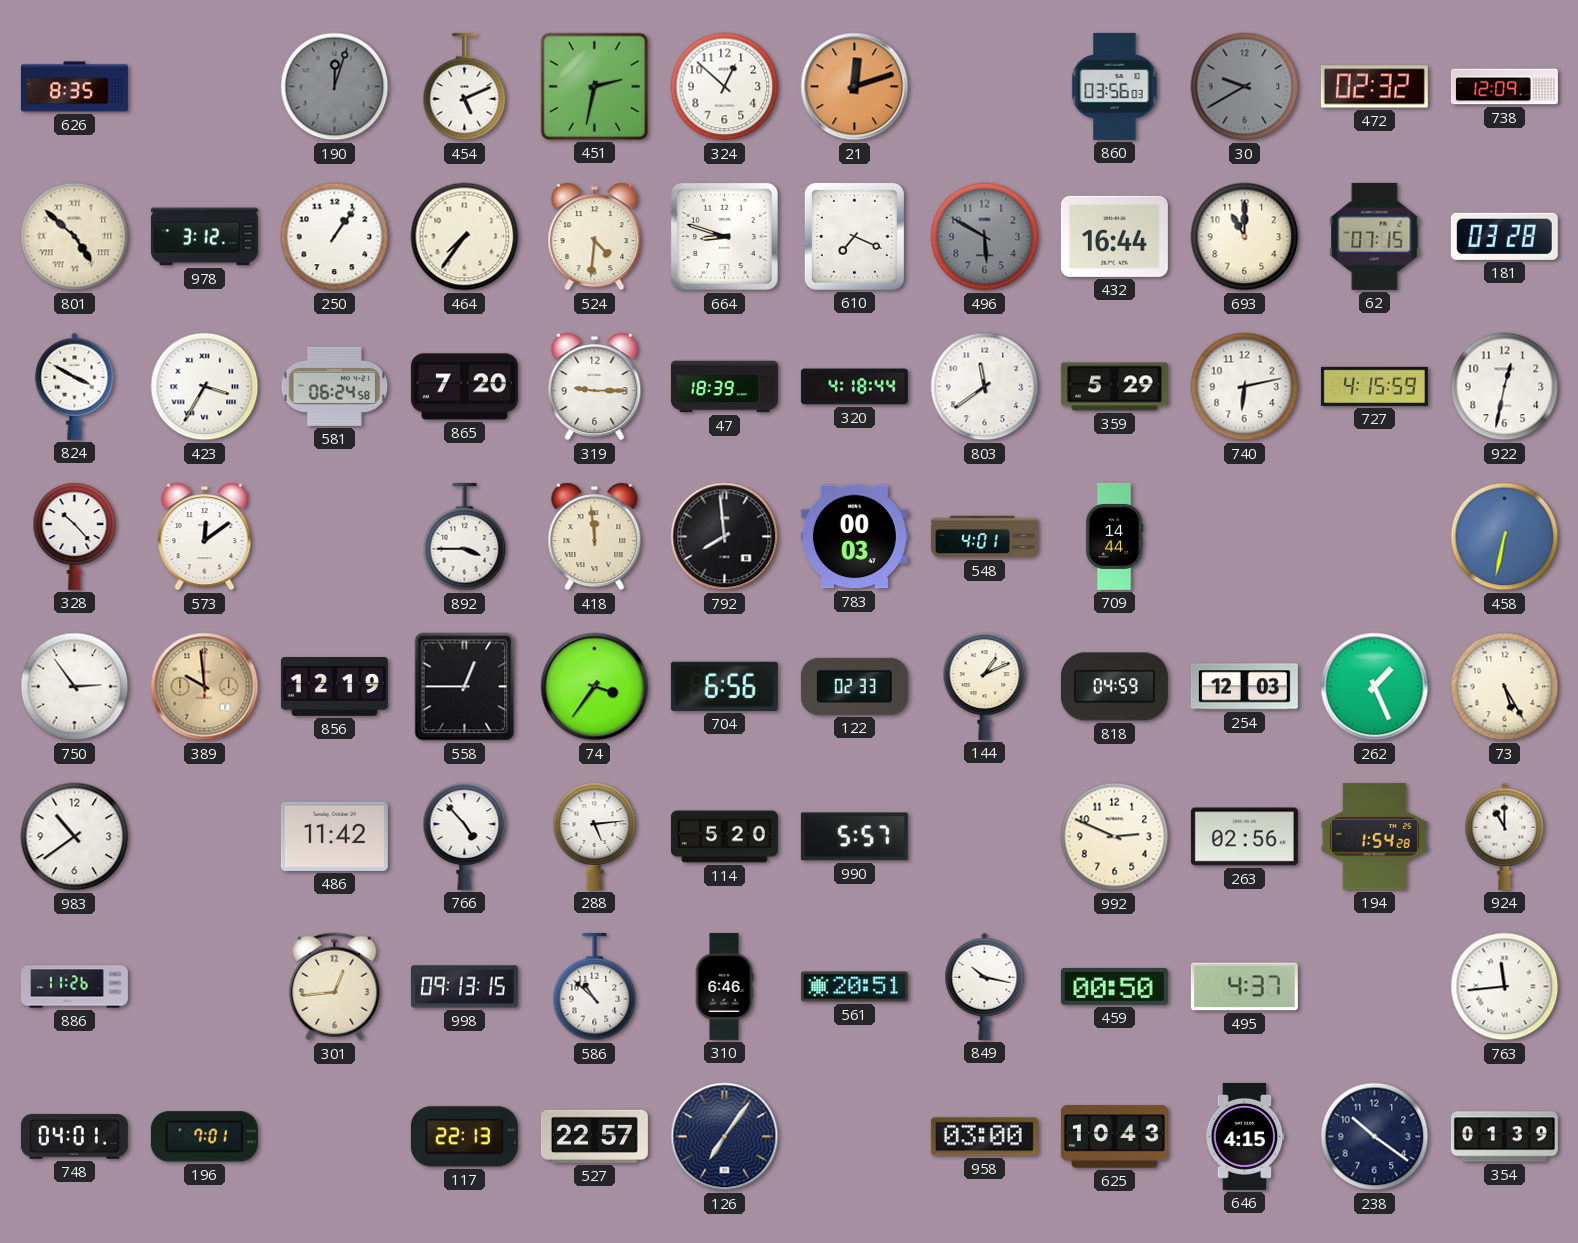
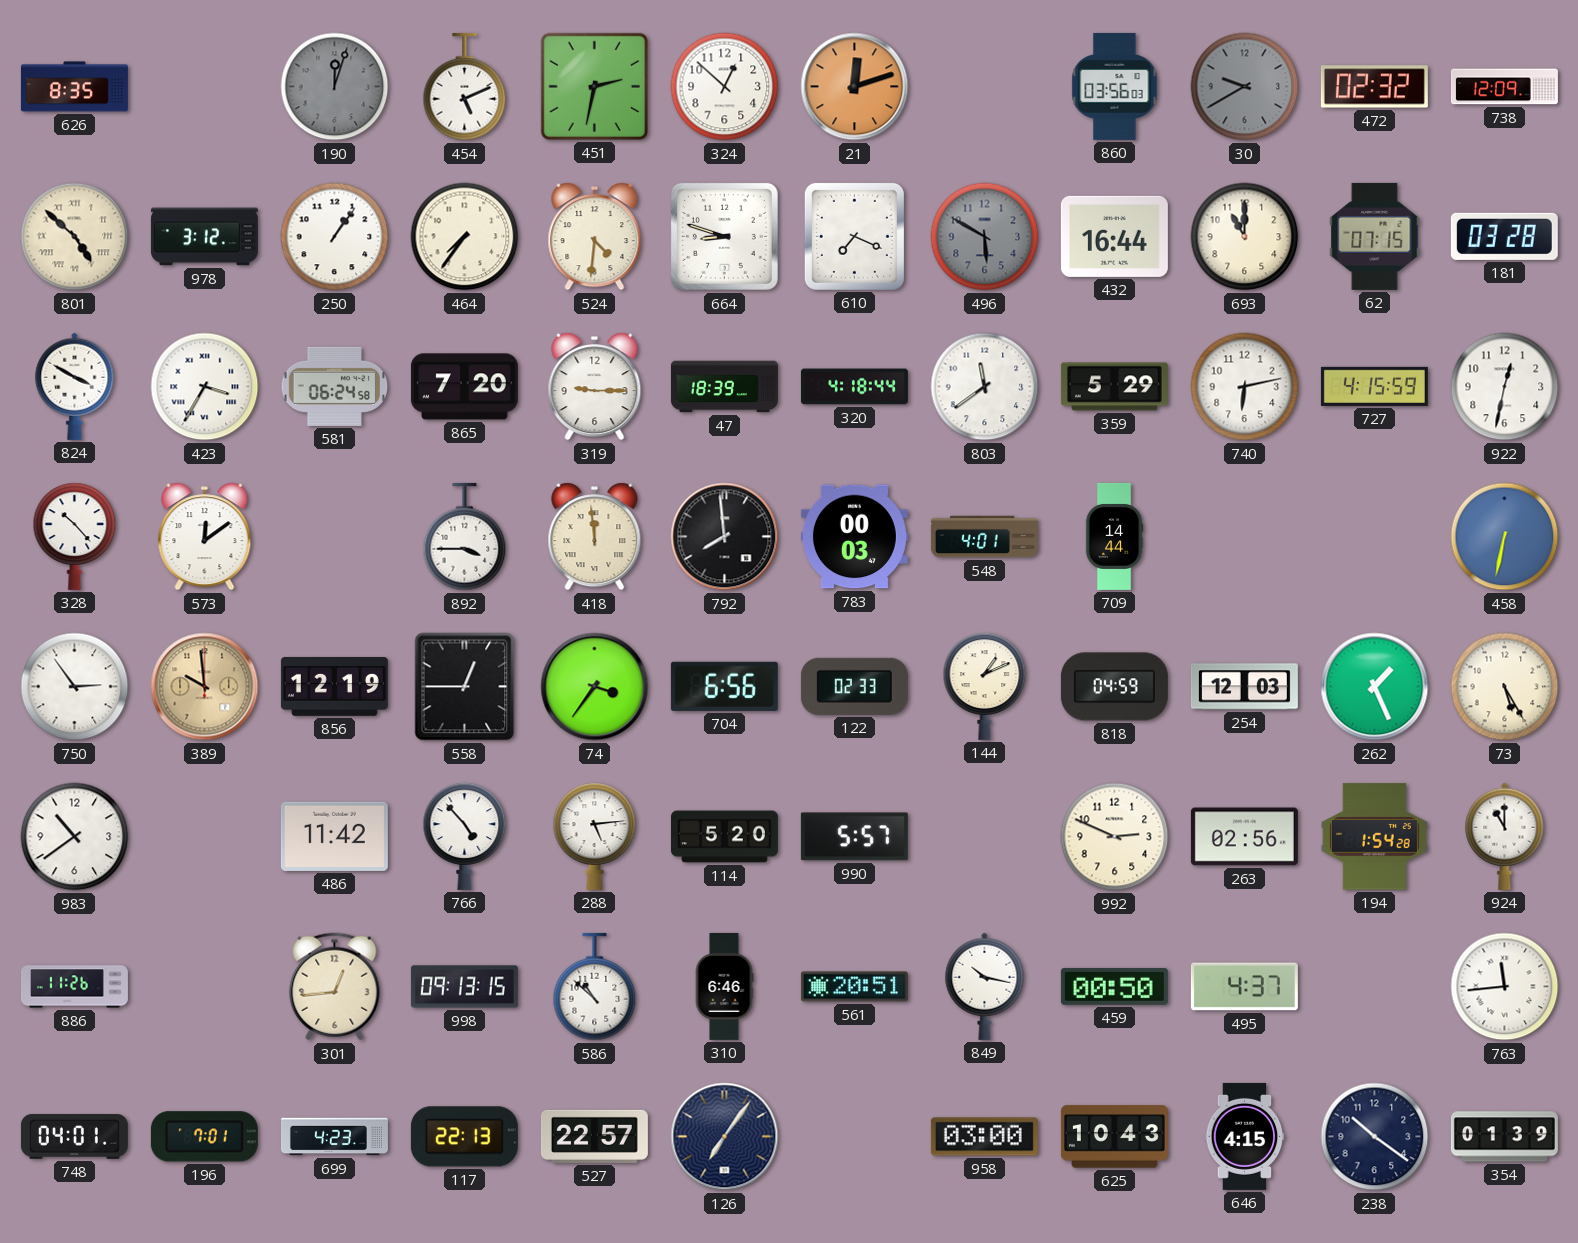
699: none -> 4:23
